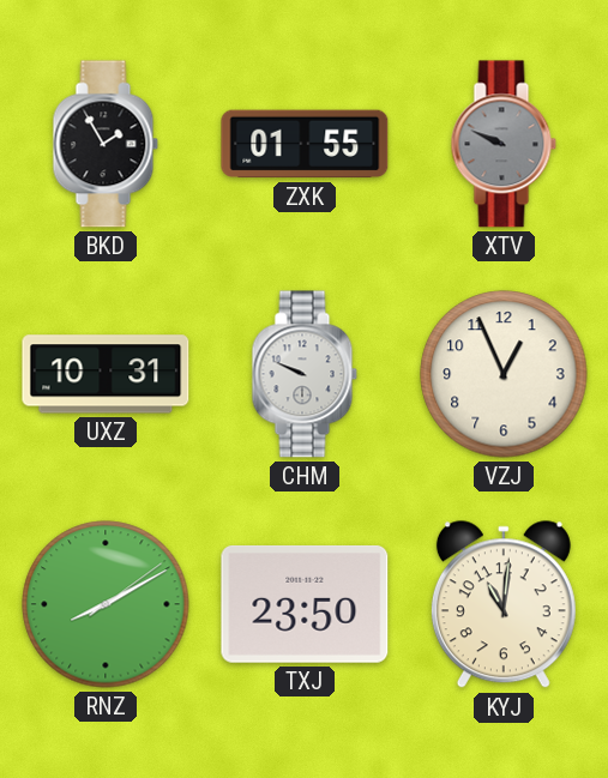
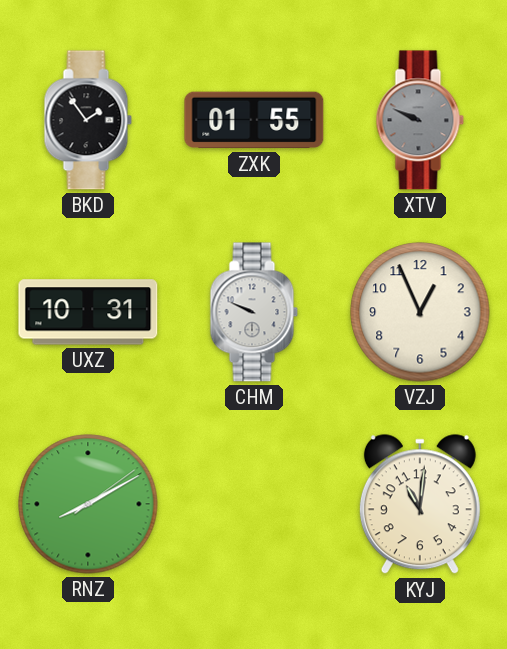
BKD: 1:55 -> 1:54
TXJ: 23:50 -> none
